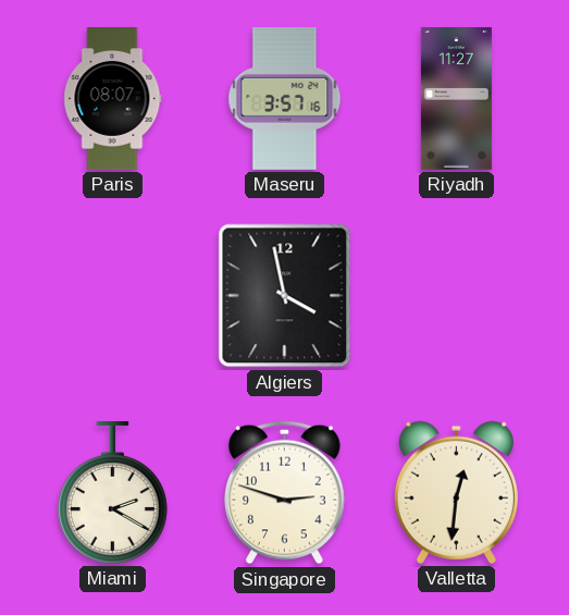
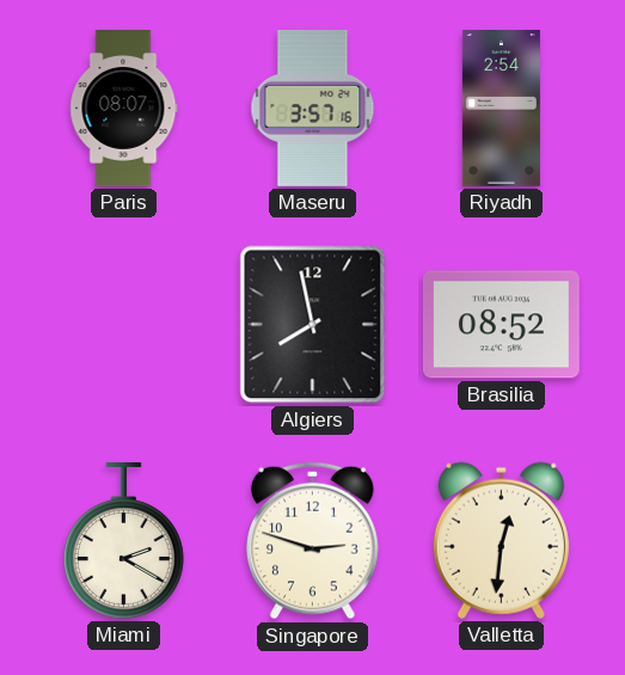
Riyadh: 11:27 -> 2:54
Algiers: 3:58 -> 7:58
Brasilia: none -> 08:52
